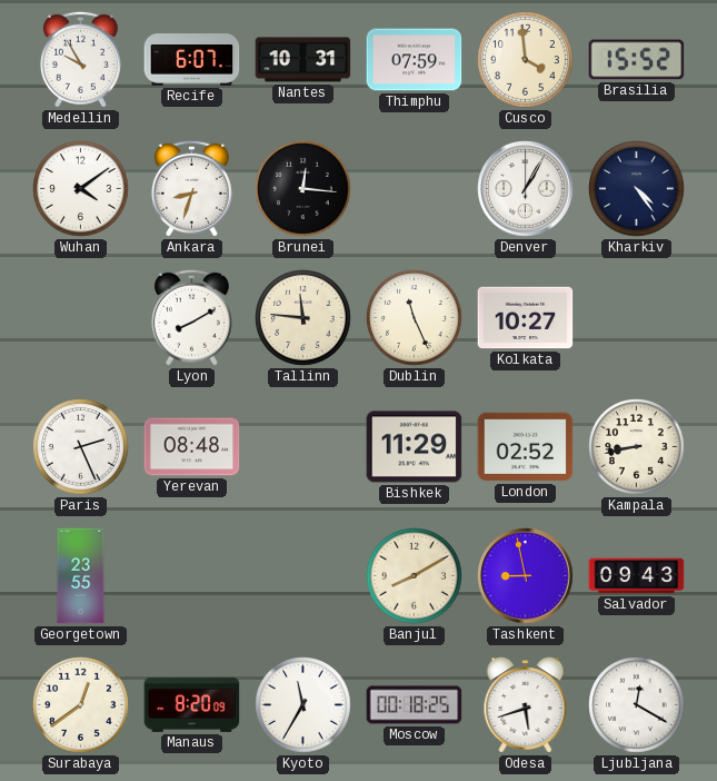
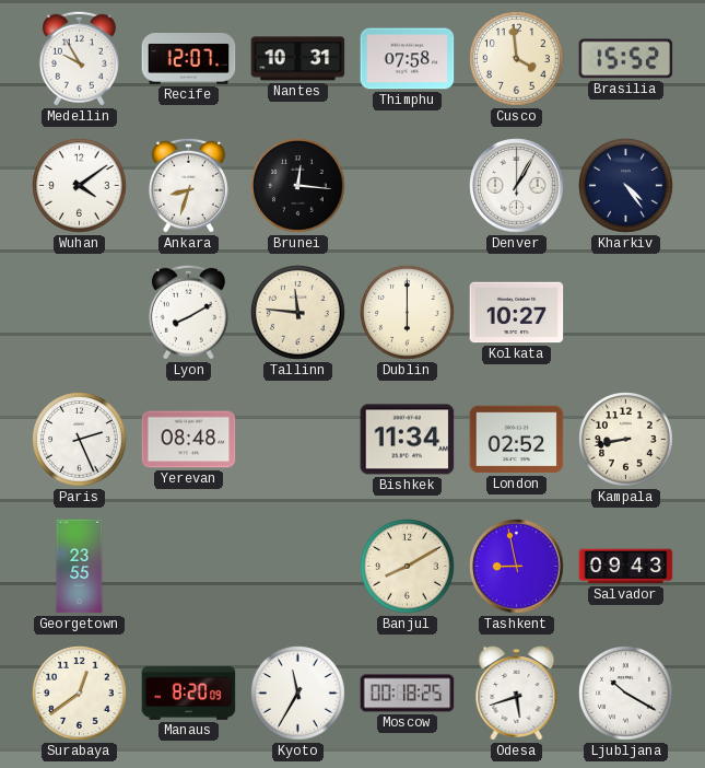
Recife: 6:07 -> 12:07
Thimphu: 07:59 -> 07:58
Dublin: 11:26 -> 6:00
Bishkek: 11:29 -> 11:34
Ljubljana: 12:20 -> 10:20
